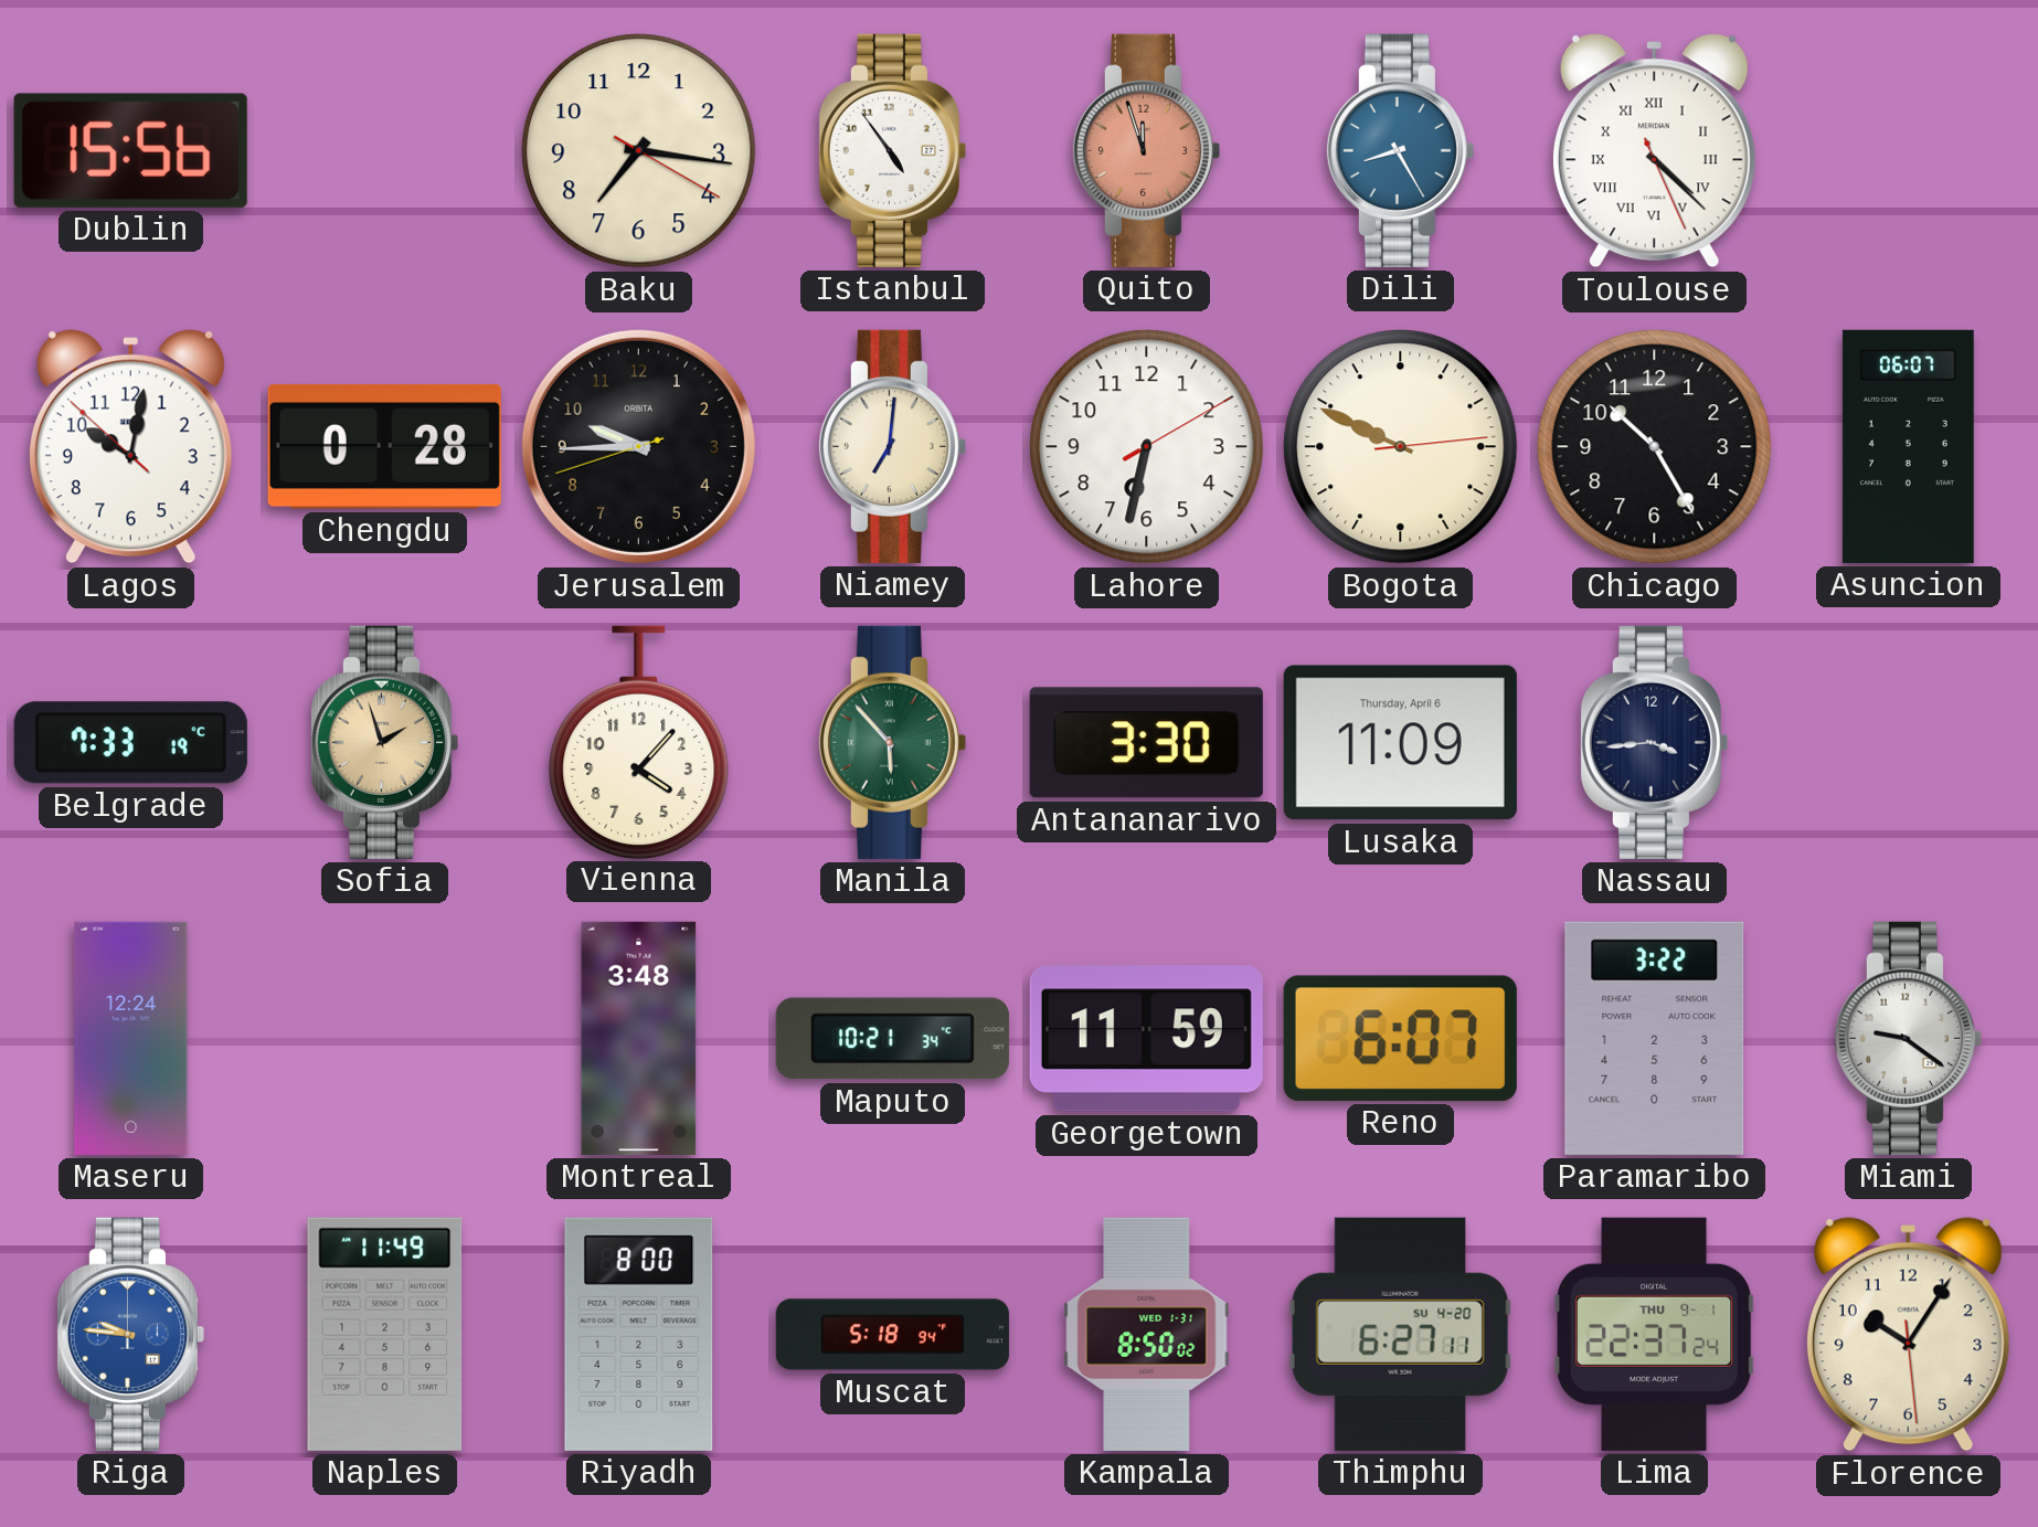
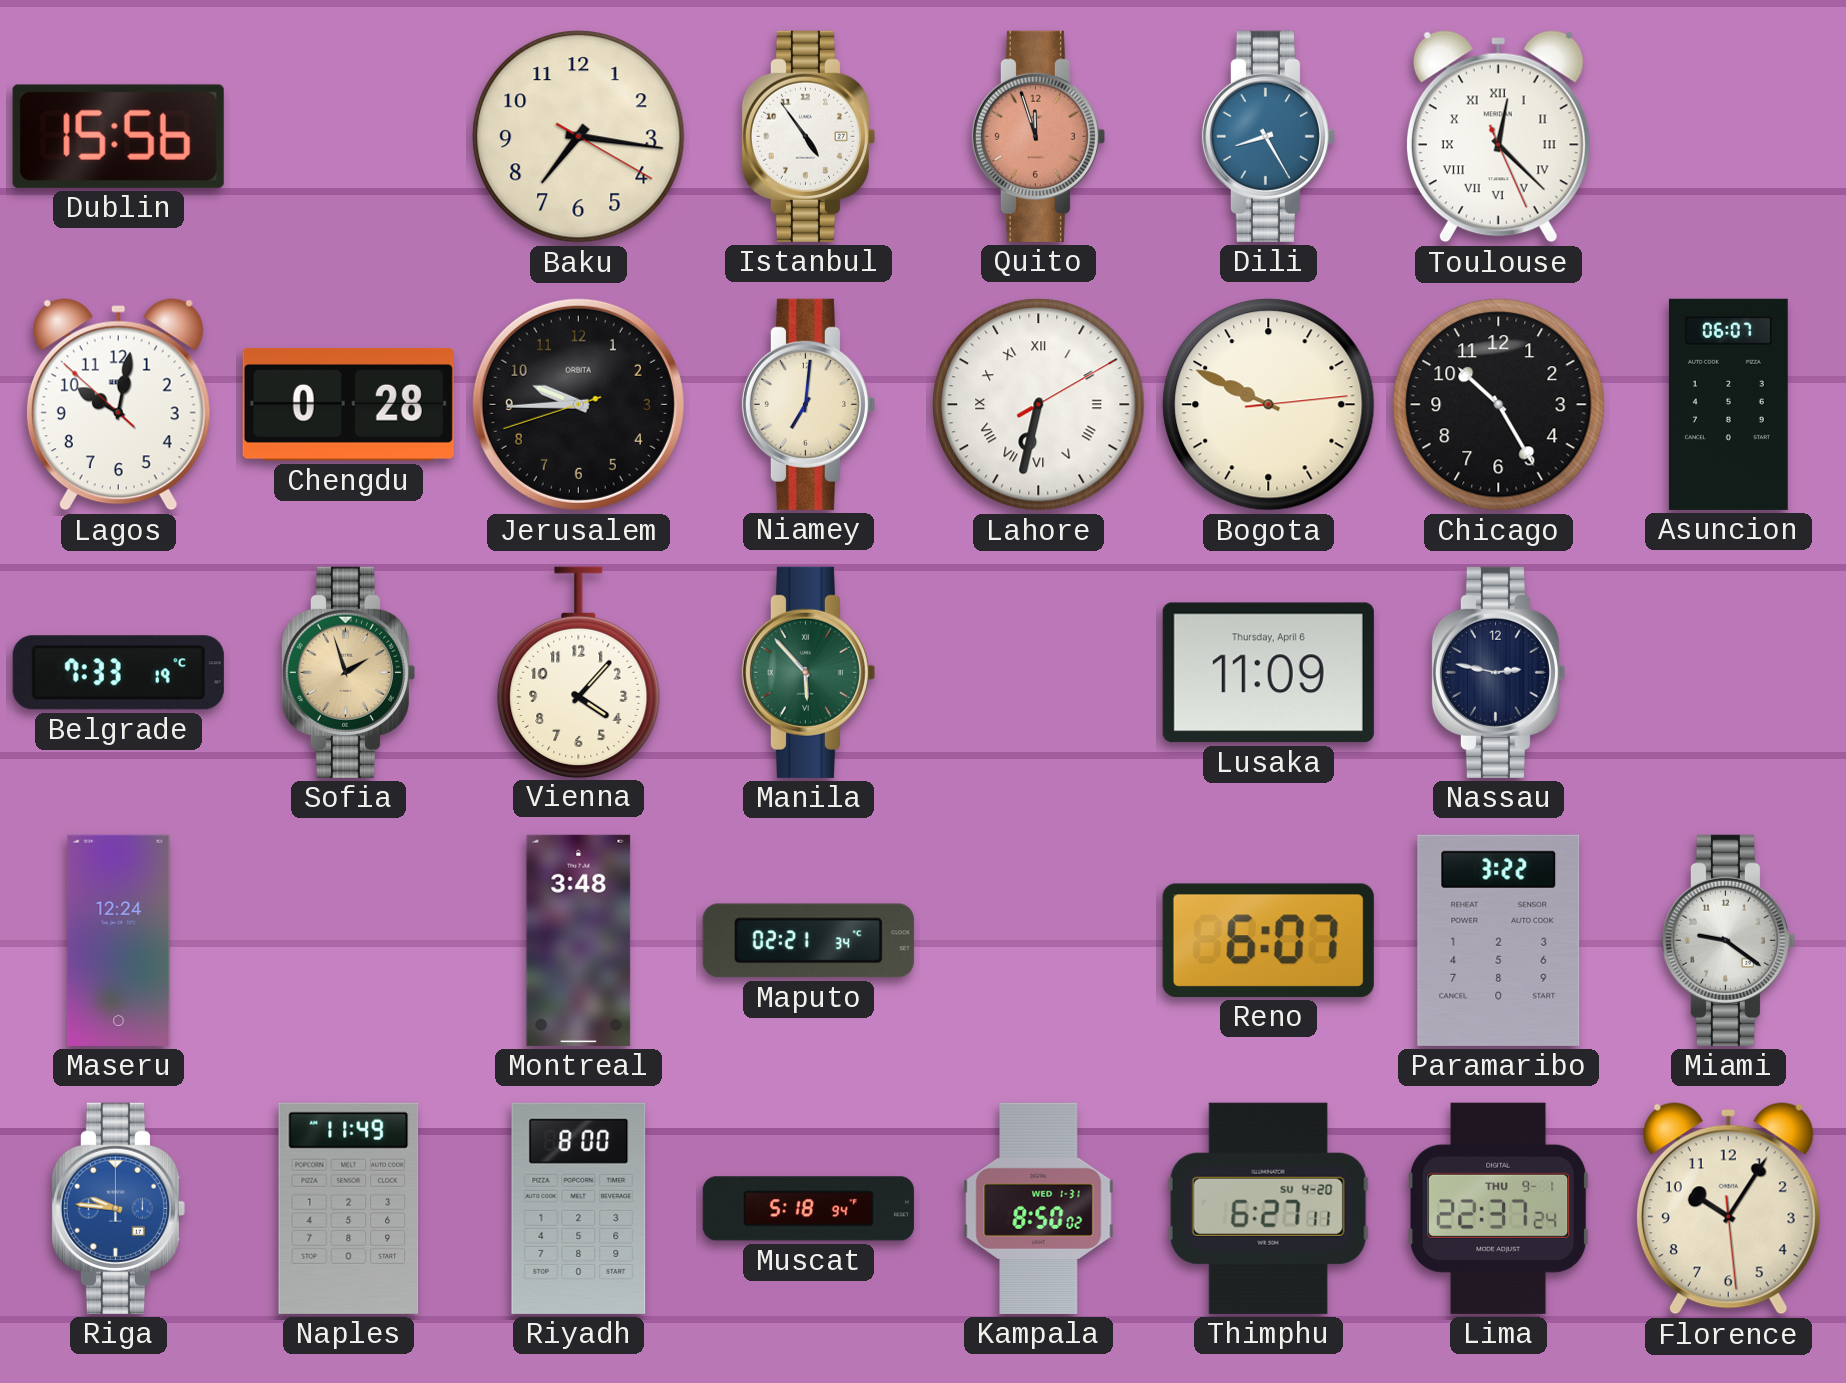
Toulouse: 4:22 -> 12:22
Lahore numerals: Arabic -> Roman
Antananarivo: 3:30 -> none
Nassau: 3:44 -> 2:47
Maputo: 10:21 -> 02:21
Georgetown: 11:59 -> none
